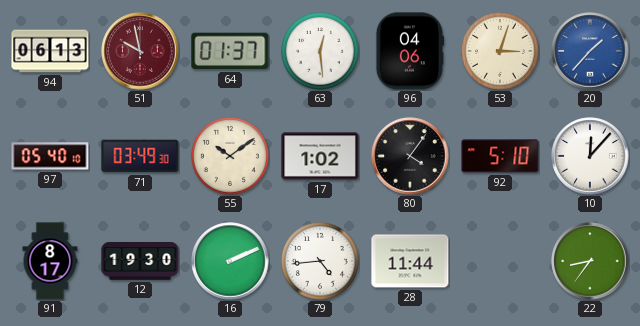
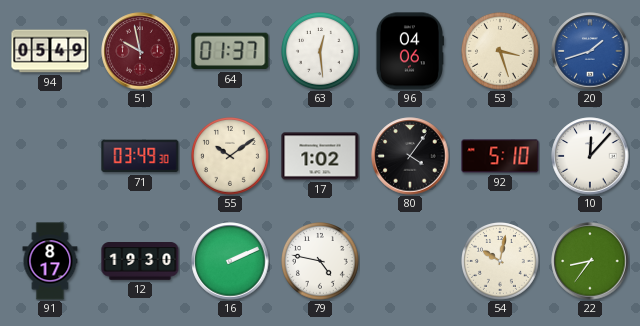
94: 06:13 -> 05:49
53: 3:03 -> 3:27
20: 1:37 -> 1:42
97: 05:40 -> none
79: 4:44 -> 4:47
28: 11:44 -> none
54: none -> 10:02
